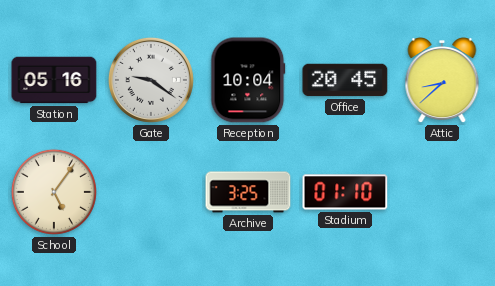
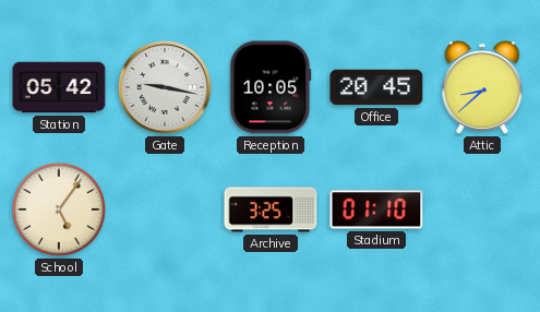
Station: 05:16 -> 05:42
Gate: 9:21 -> 9:17
Reception: 10:04 -> 10:05
